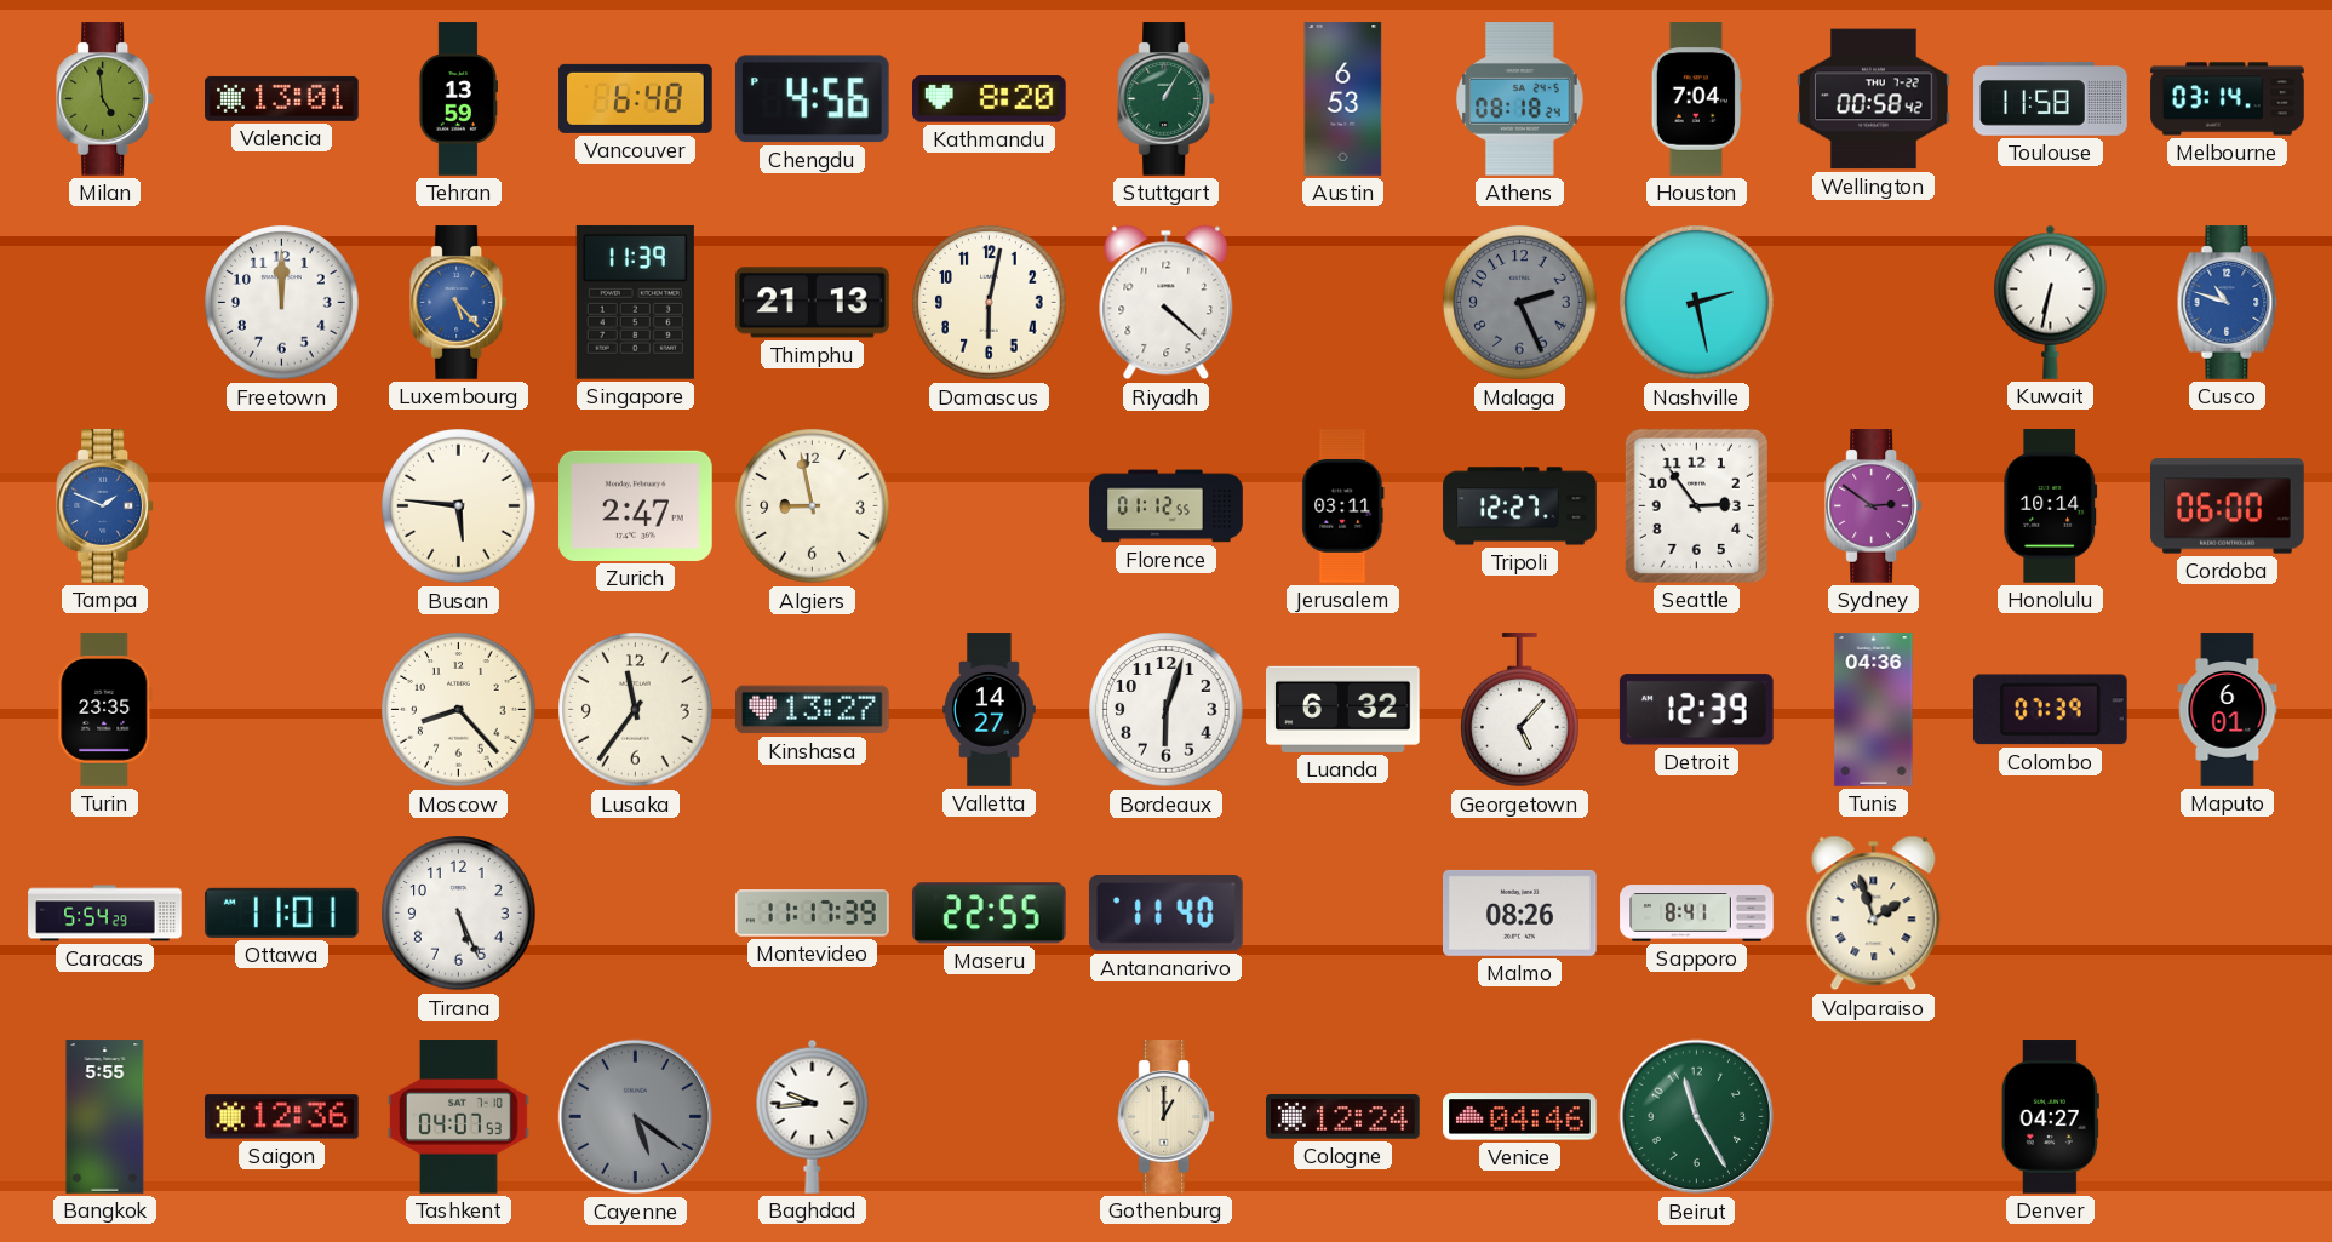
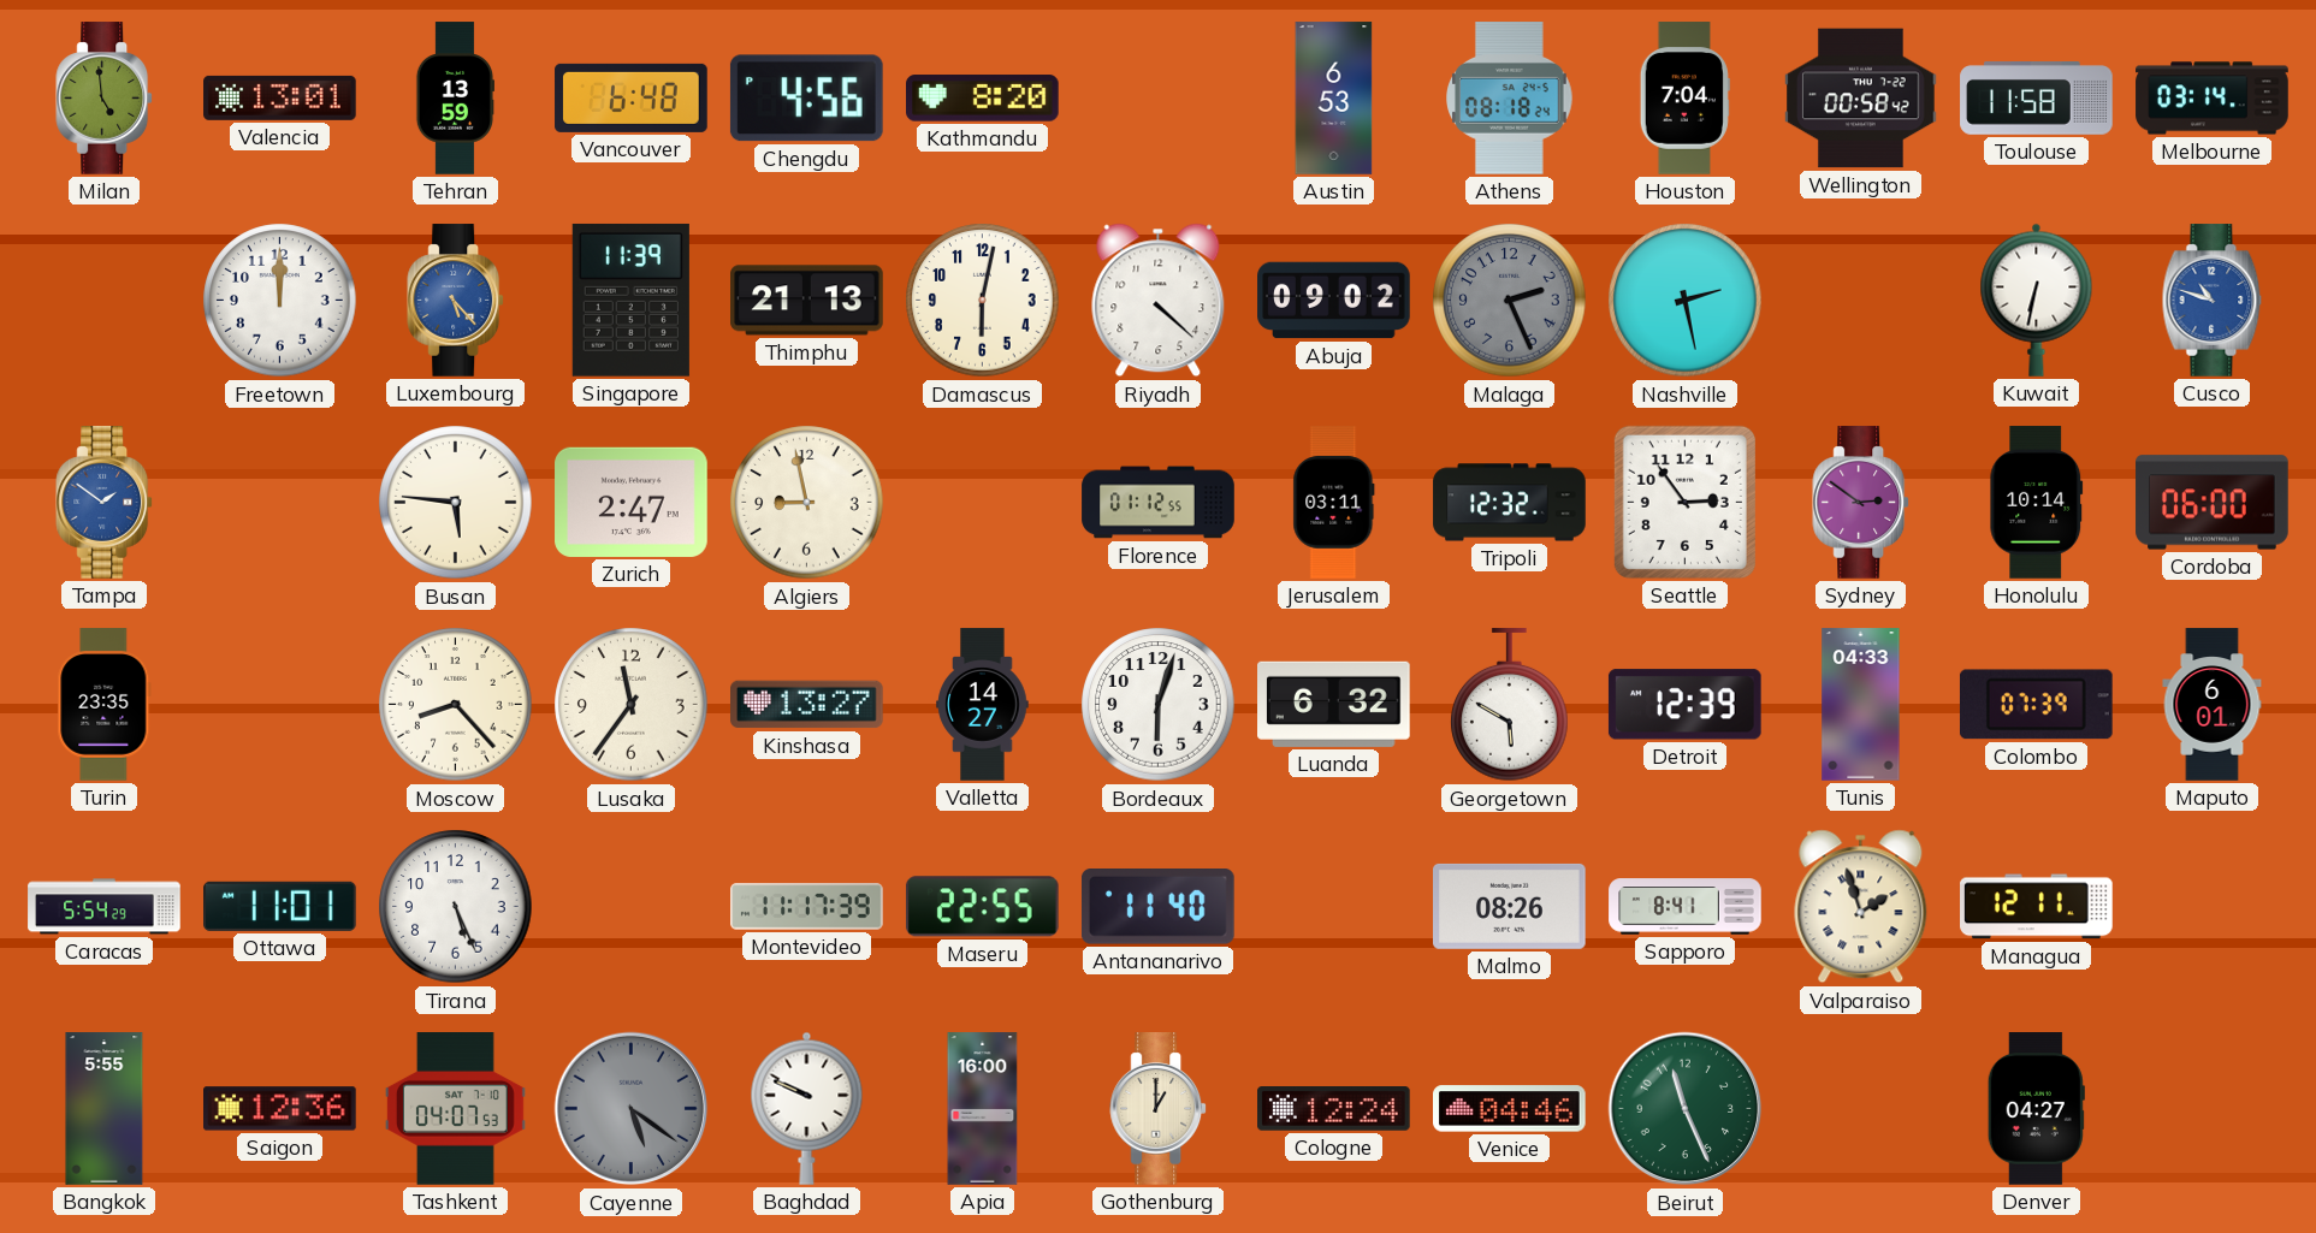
Stuttgart: 1:05 -> none
Abuja: none -> 09:02
Tampa: 1:49 -> 1:51
Tripoli: 12:27 -> 12:32
Georgetown: 5:07 -> 5:50
Tunis: 04:36 -> 04:33
Managua: none -> 12:11
Baghdad: 9:44 -> 9:49
Apia: none -> 16:00
Beirut: 11:25 -> 11:26
